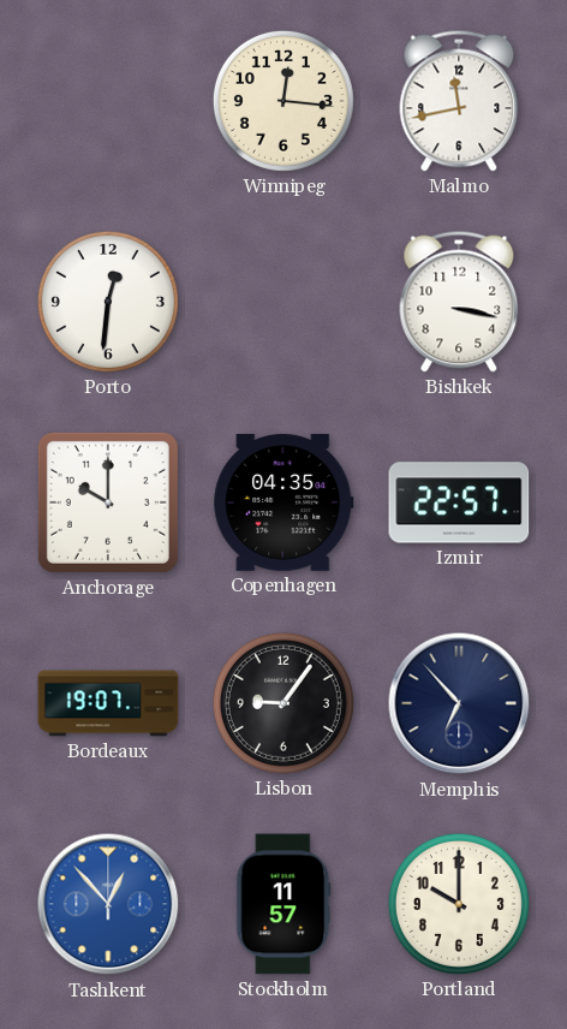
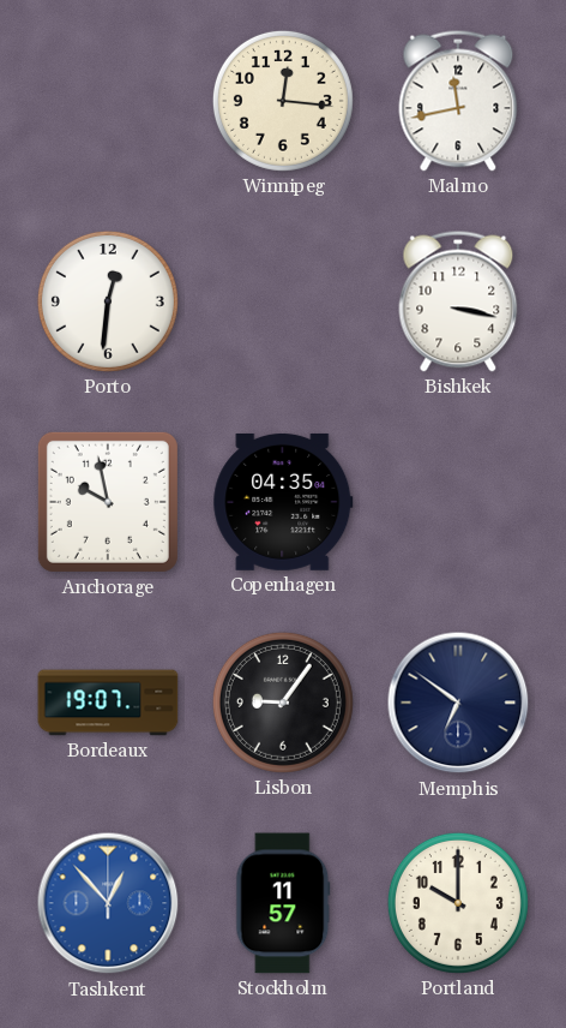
Anchorage: 10:00 -> 9:58
Izmir: 22:57 -> none
Memphis: 6:53 -> 6:51
